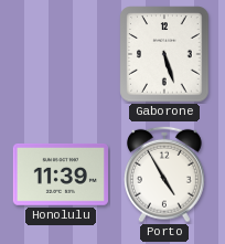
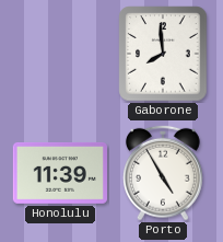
Gaborone: 5:27 -> 7:59
